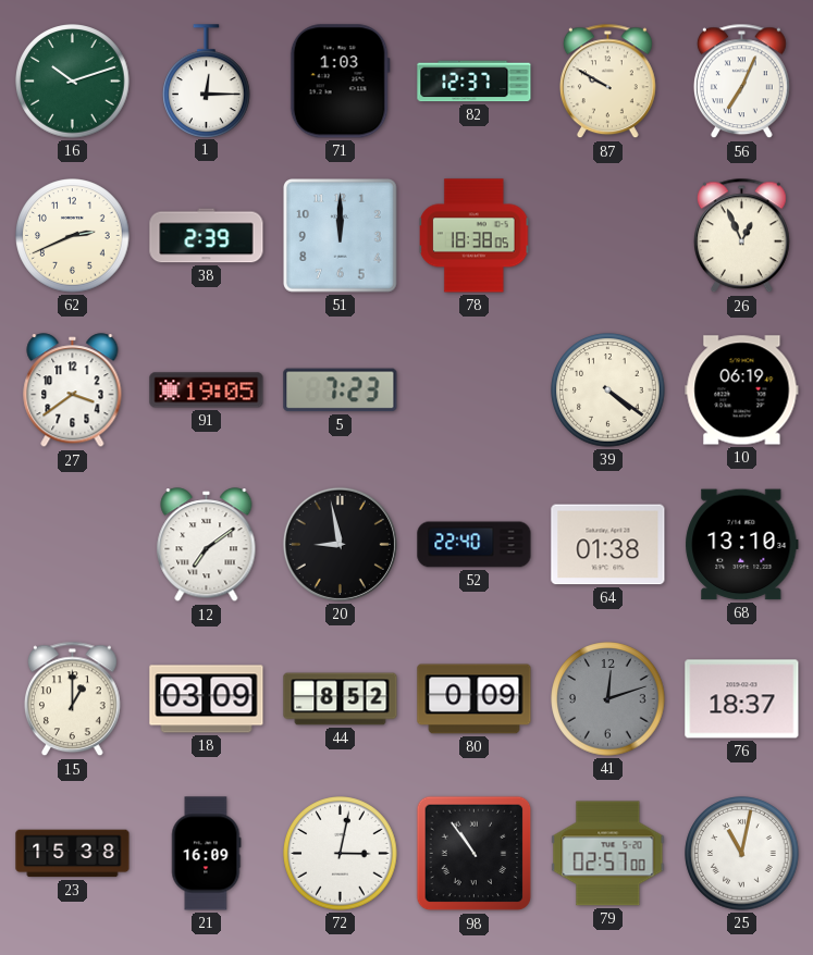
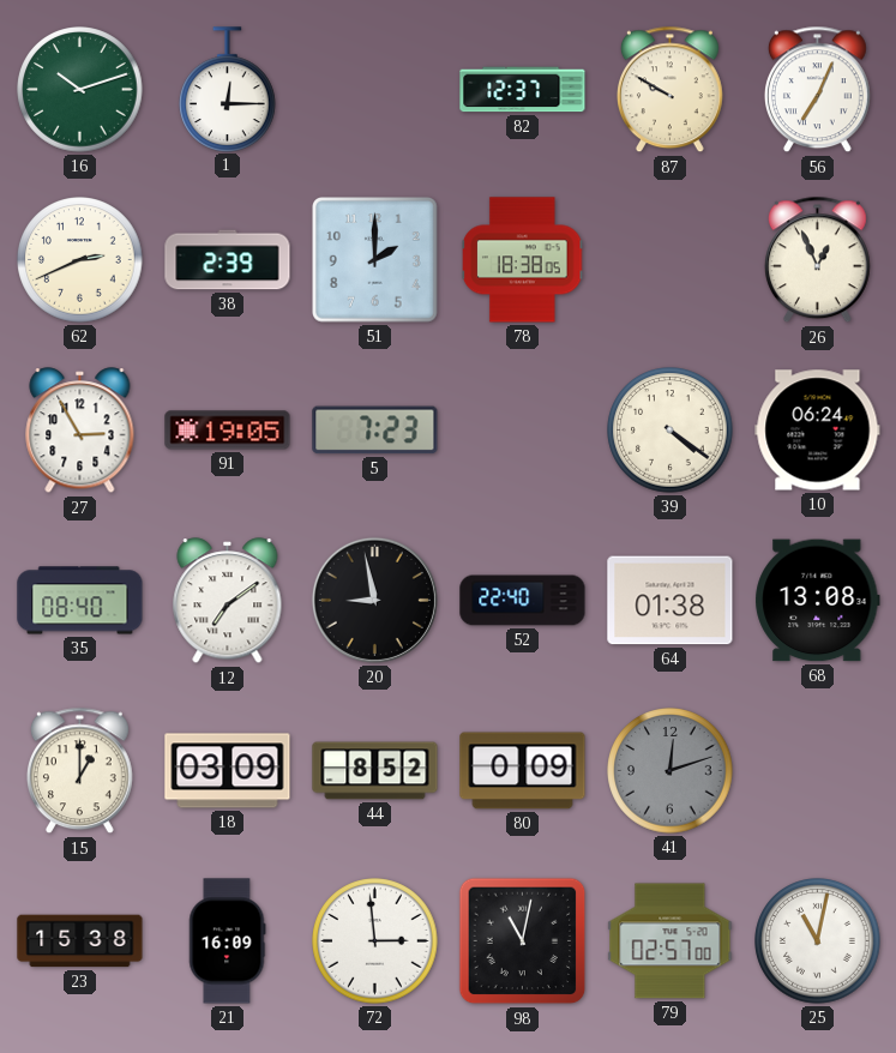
71: 1:03 -> none
51: 12:00 -> 2:00
27: 3:39 -> 2:55
10: 06:19 -> 06:24
35: none -> 08:40
68: 13:10 -> 13:08
76: 18:37 -> none
72: 3:02 -> 2:59
98: 10:54 -> 11:02
